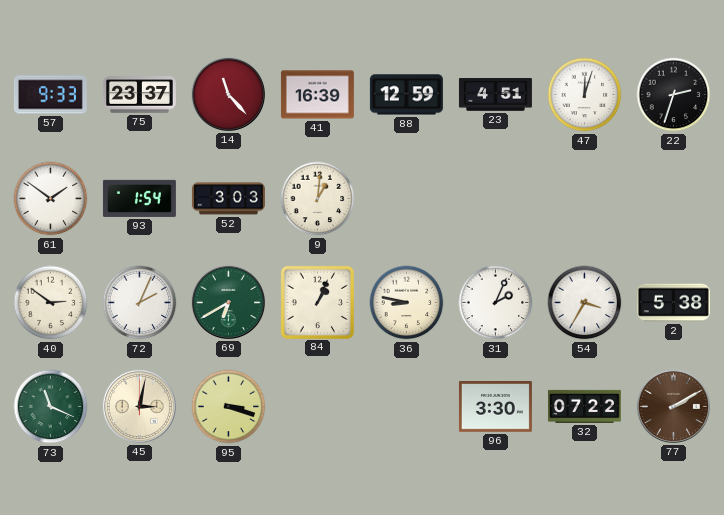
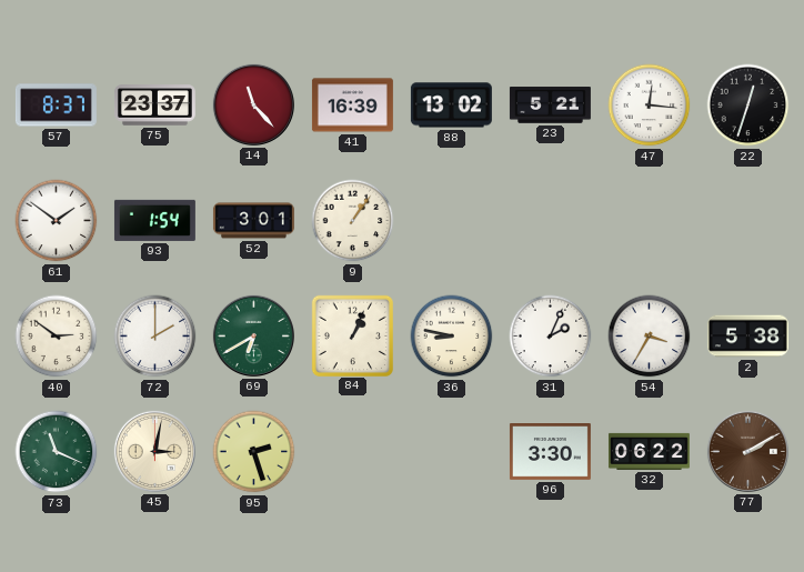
57: 9:33 -> 8:37
88: 12:59 -> 13:02
23: 4:51 -> 5:21
47: 12:03 -> 12:16
22: 2:33 -> 12:33
52: 3:03 -> 3:01
9: 1:01 -> 1:06
72: 2:04 -> 2:00
95: 3:18 -> 2:27
32: 07:22 -> 06:22
